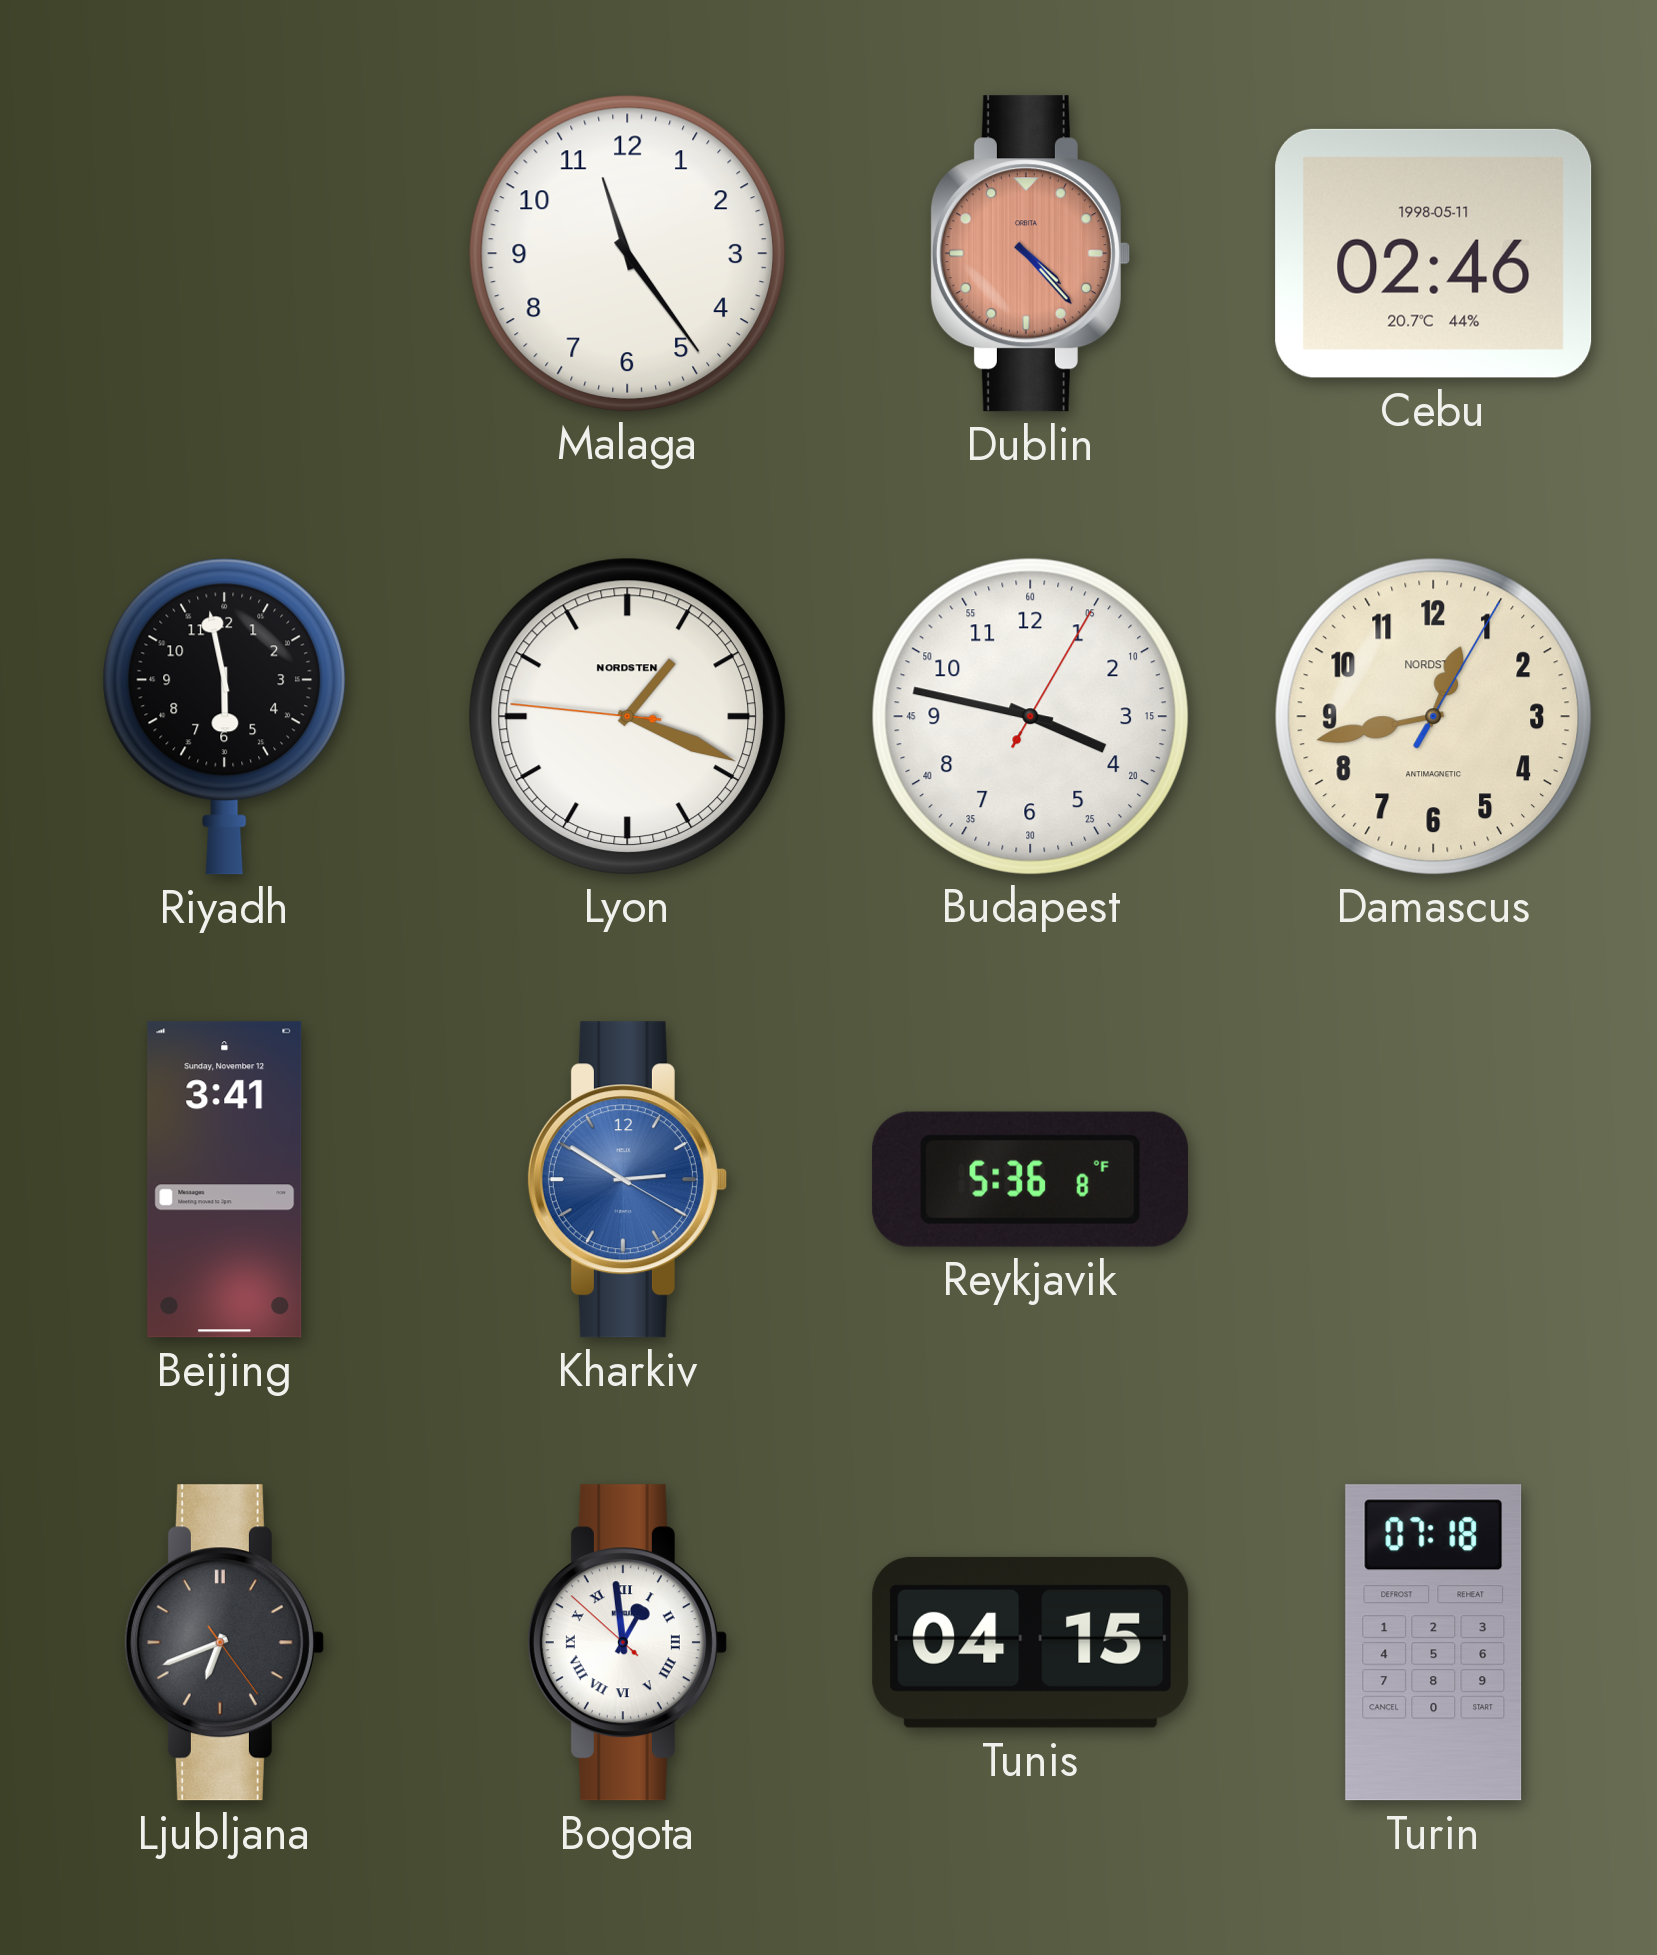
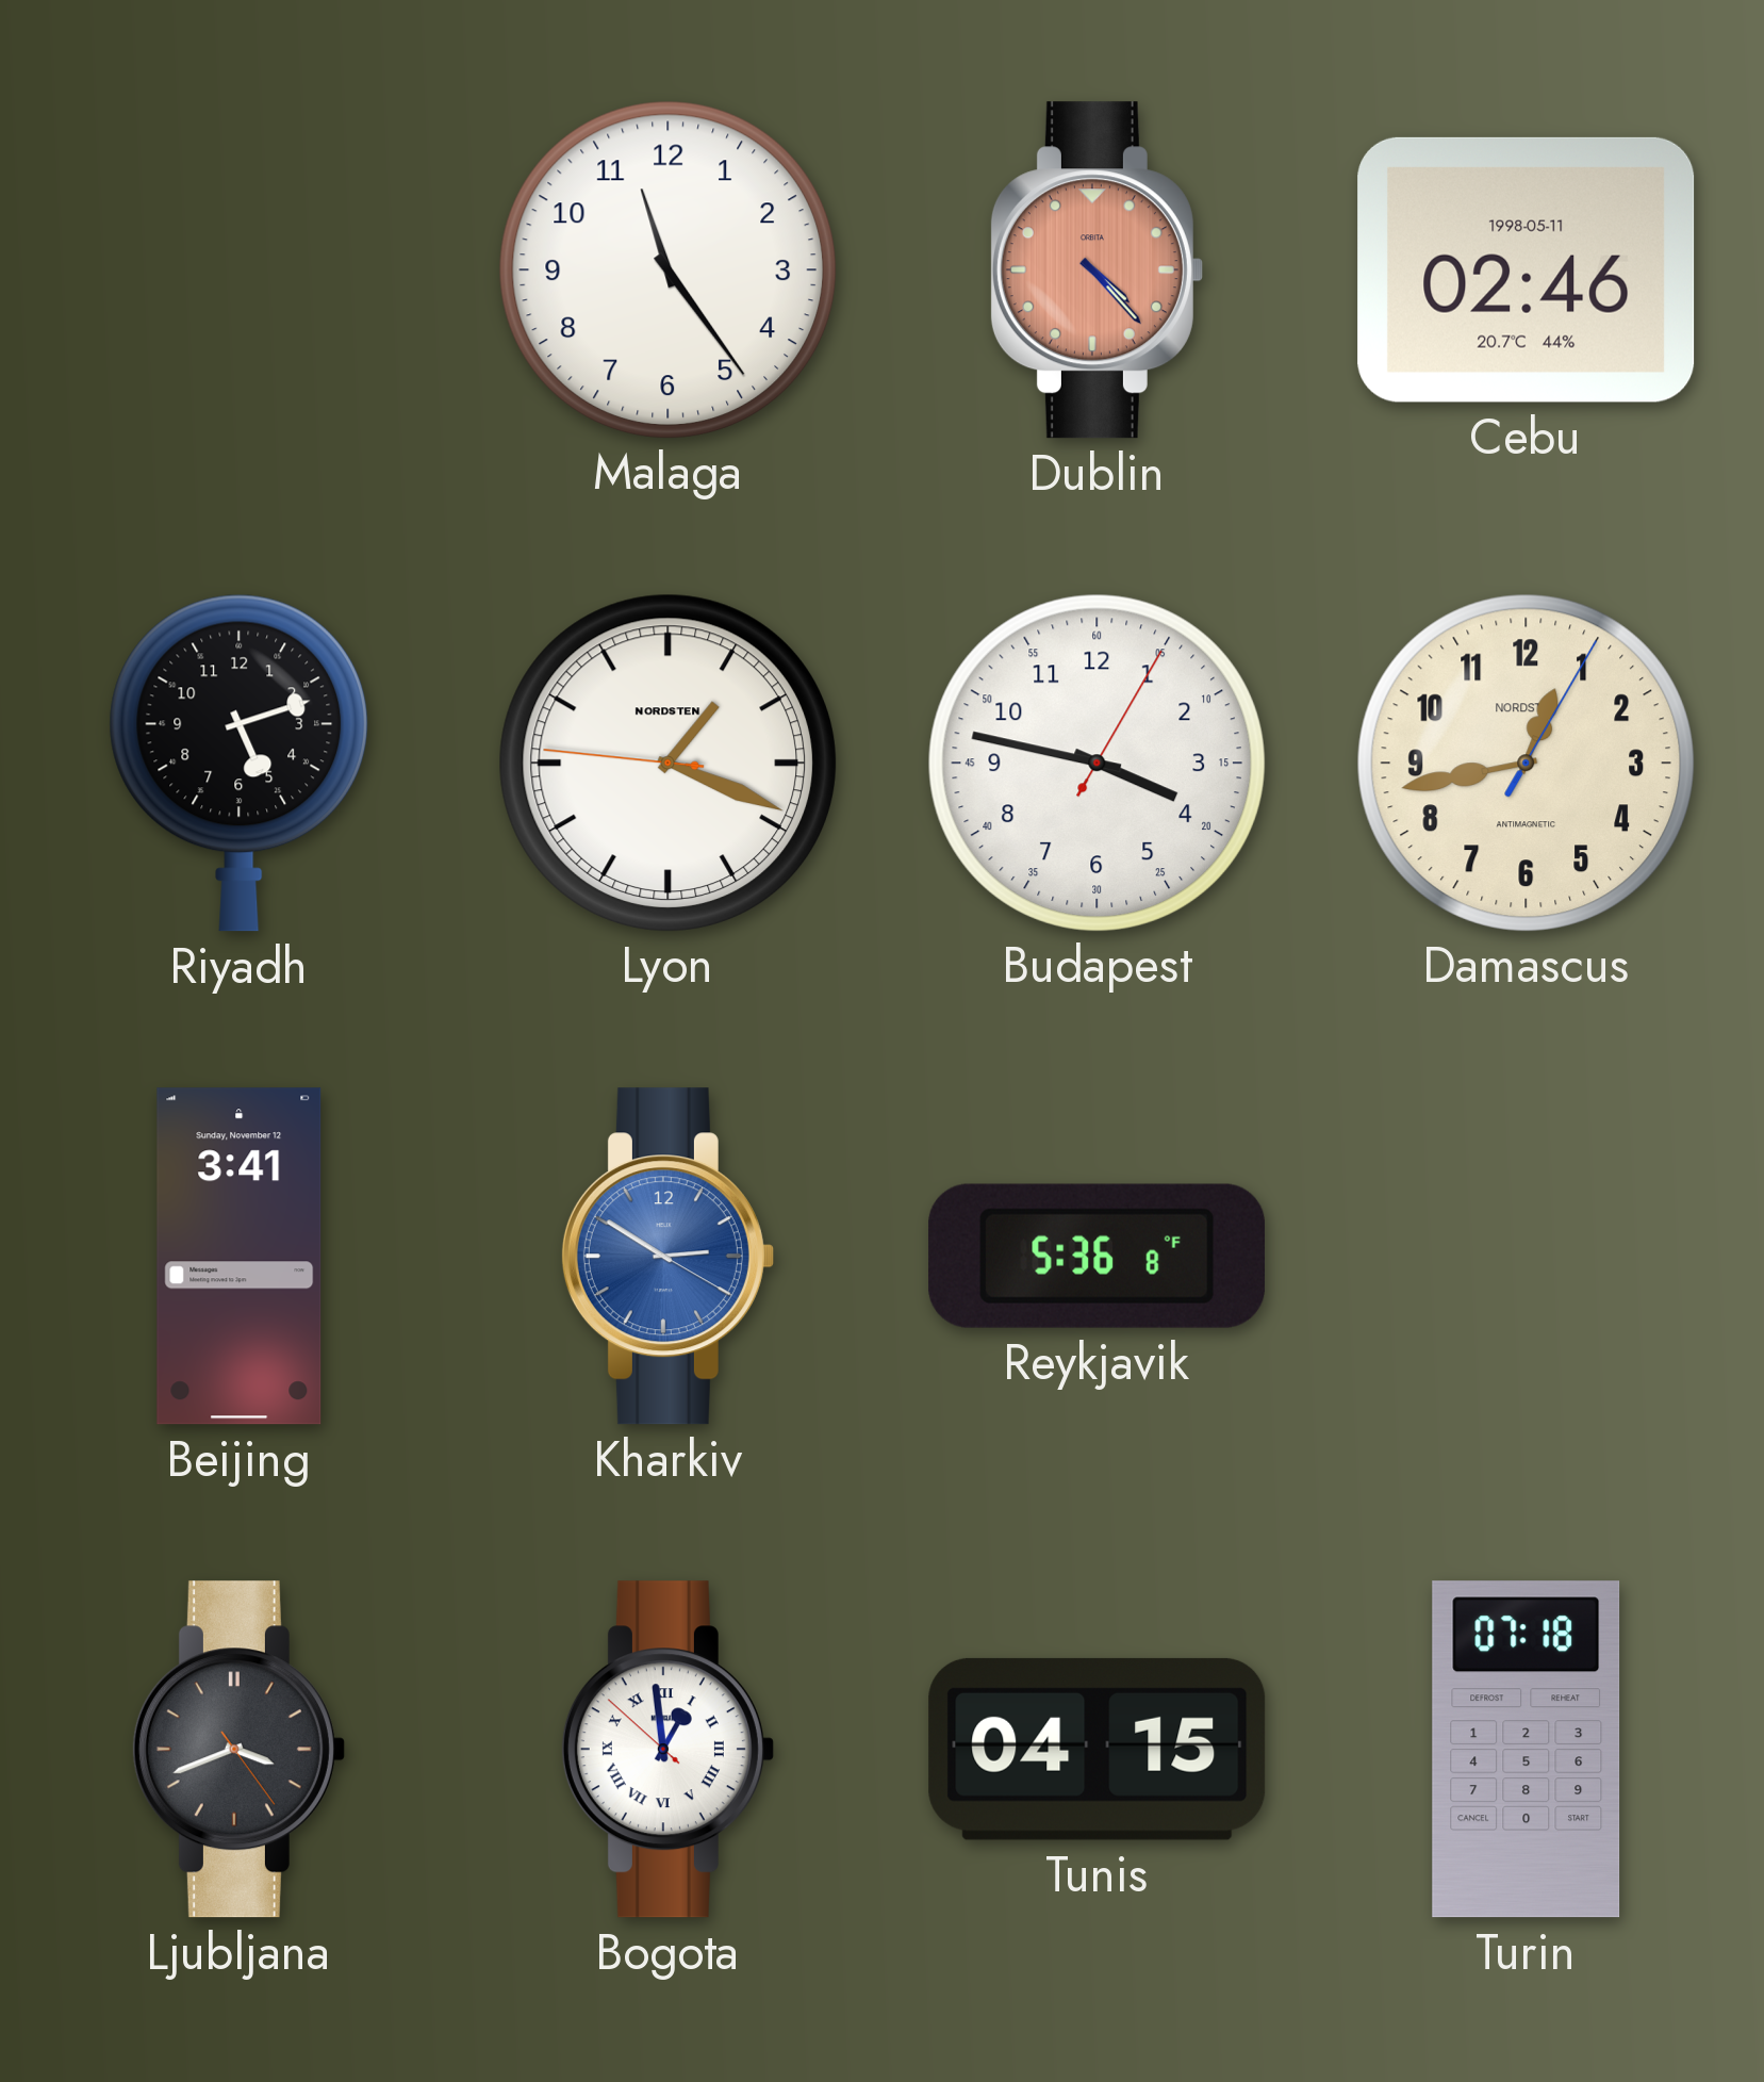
Riyadh: 5:58 -> 5:12
Ljubljana: 6:41 -> 3:41
